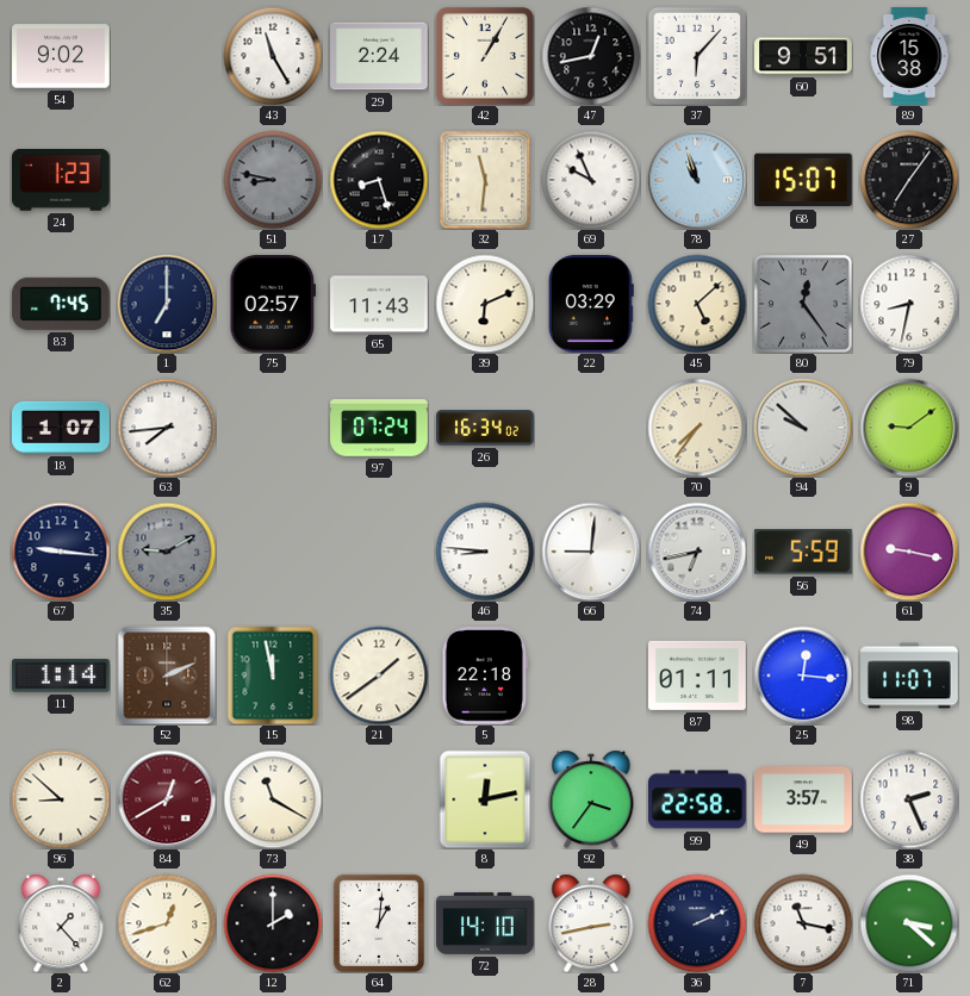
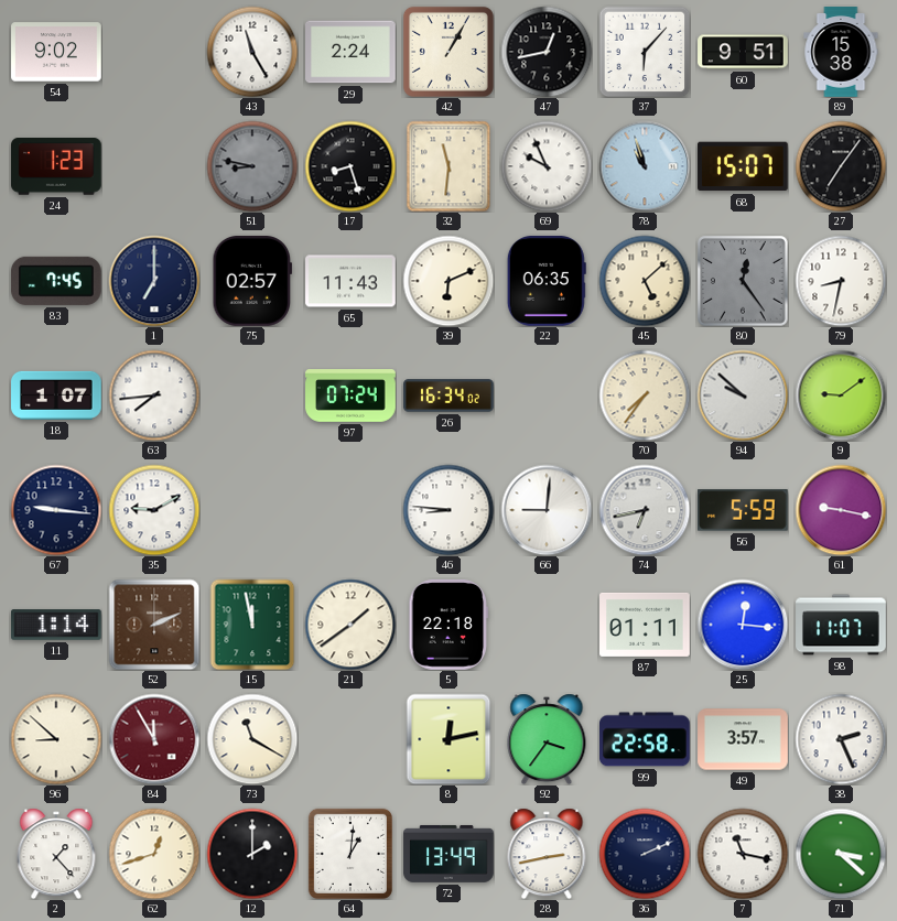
22: 03:29 -> 06:35
35 dial: grey -> white
84: 12:40 -> 11:55
72: 14:10 -> 13:49
